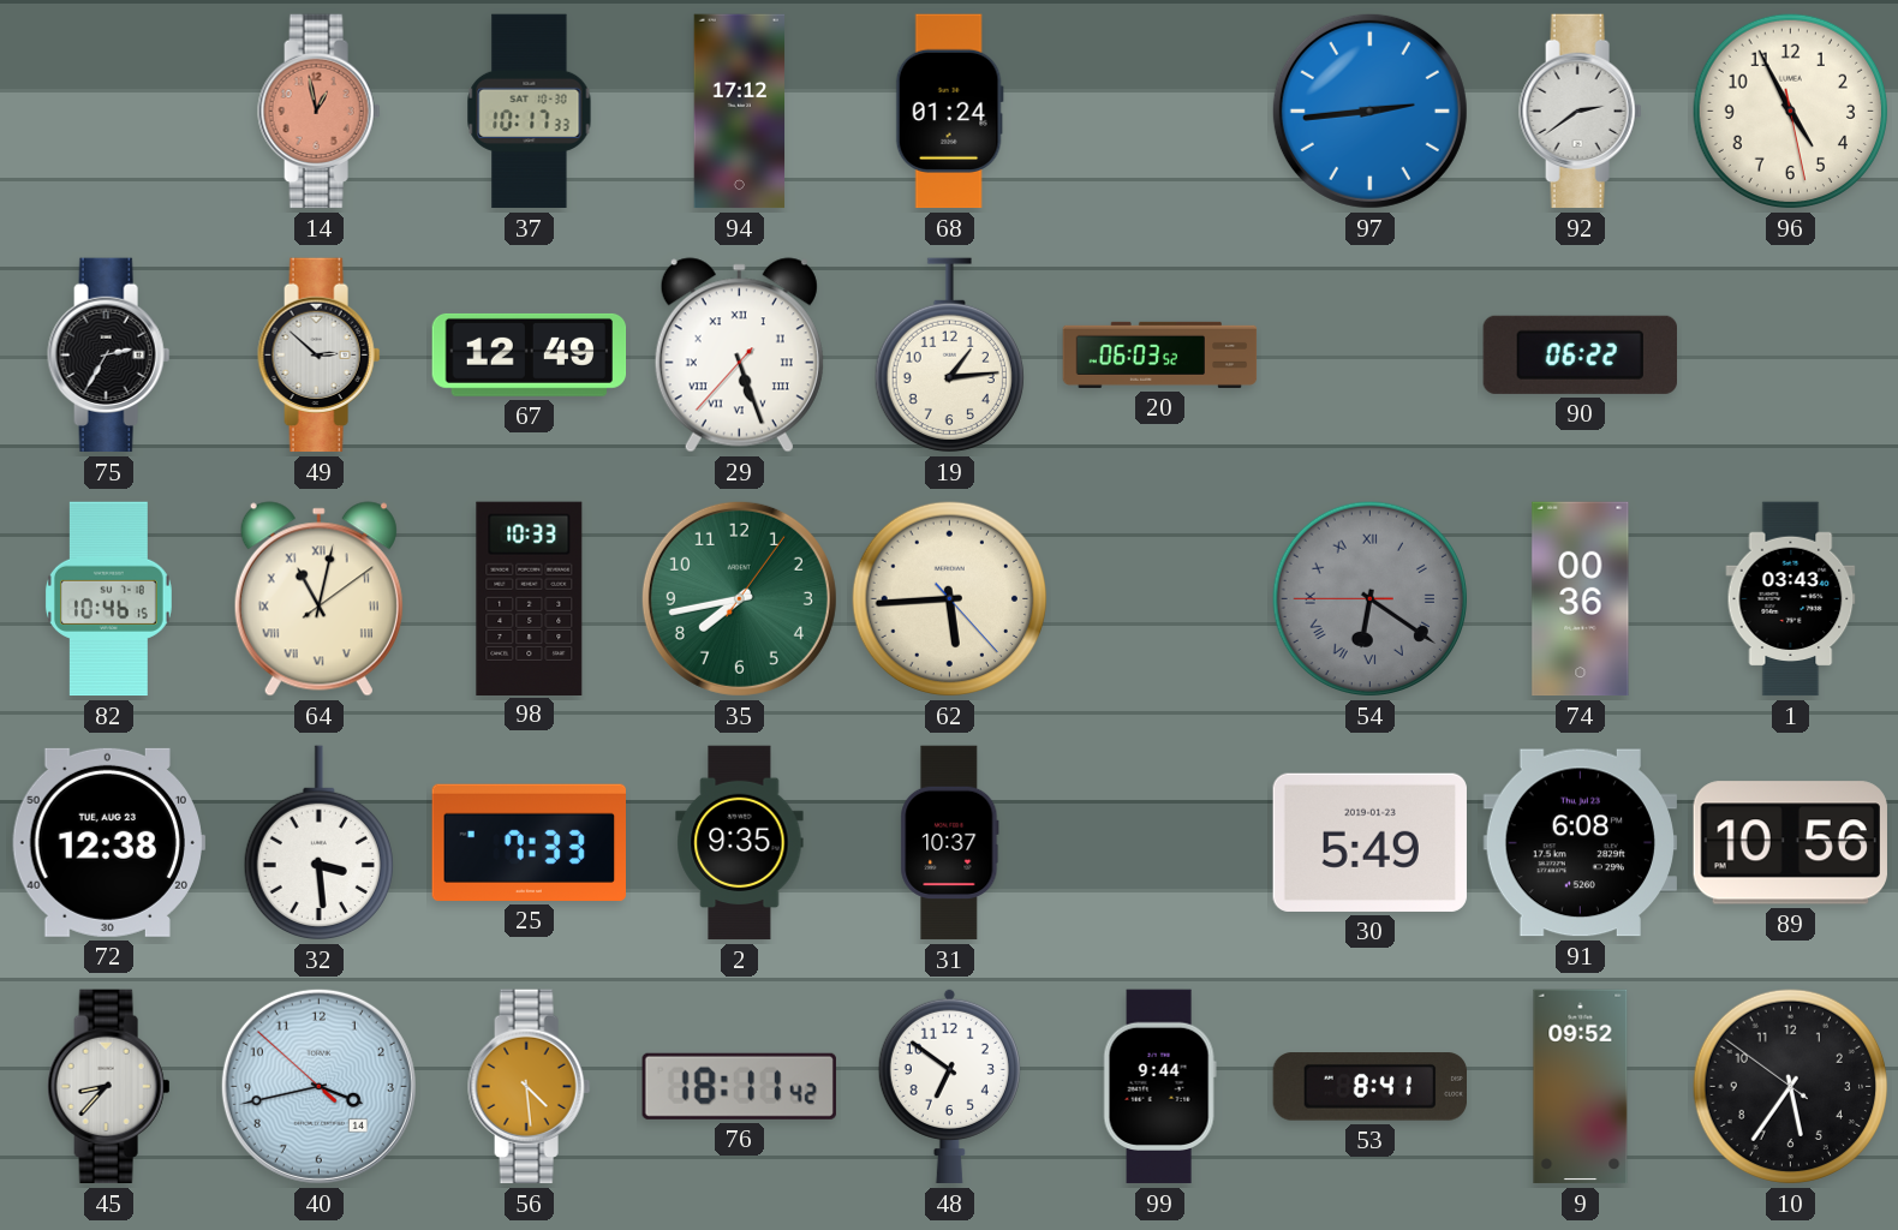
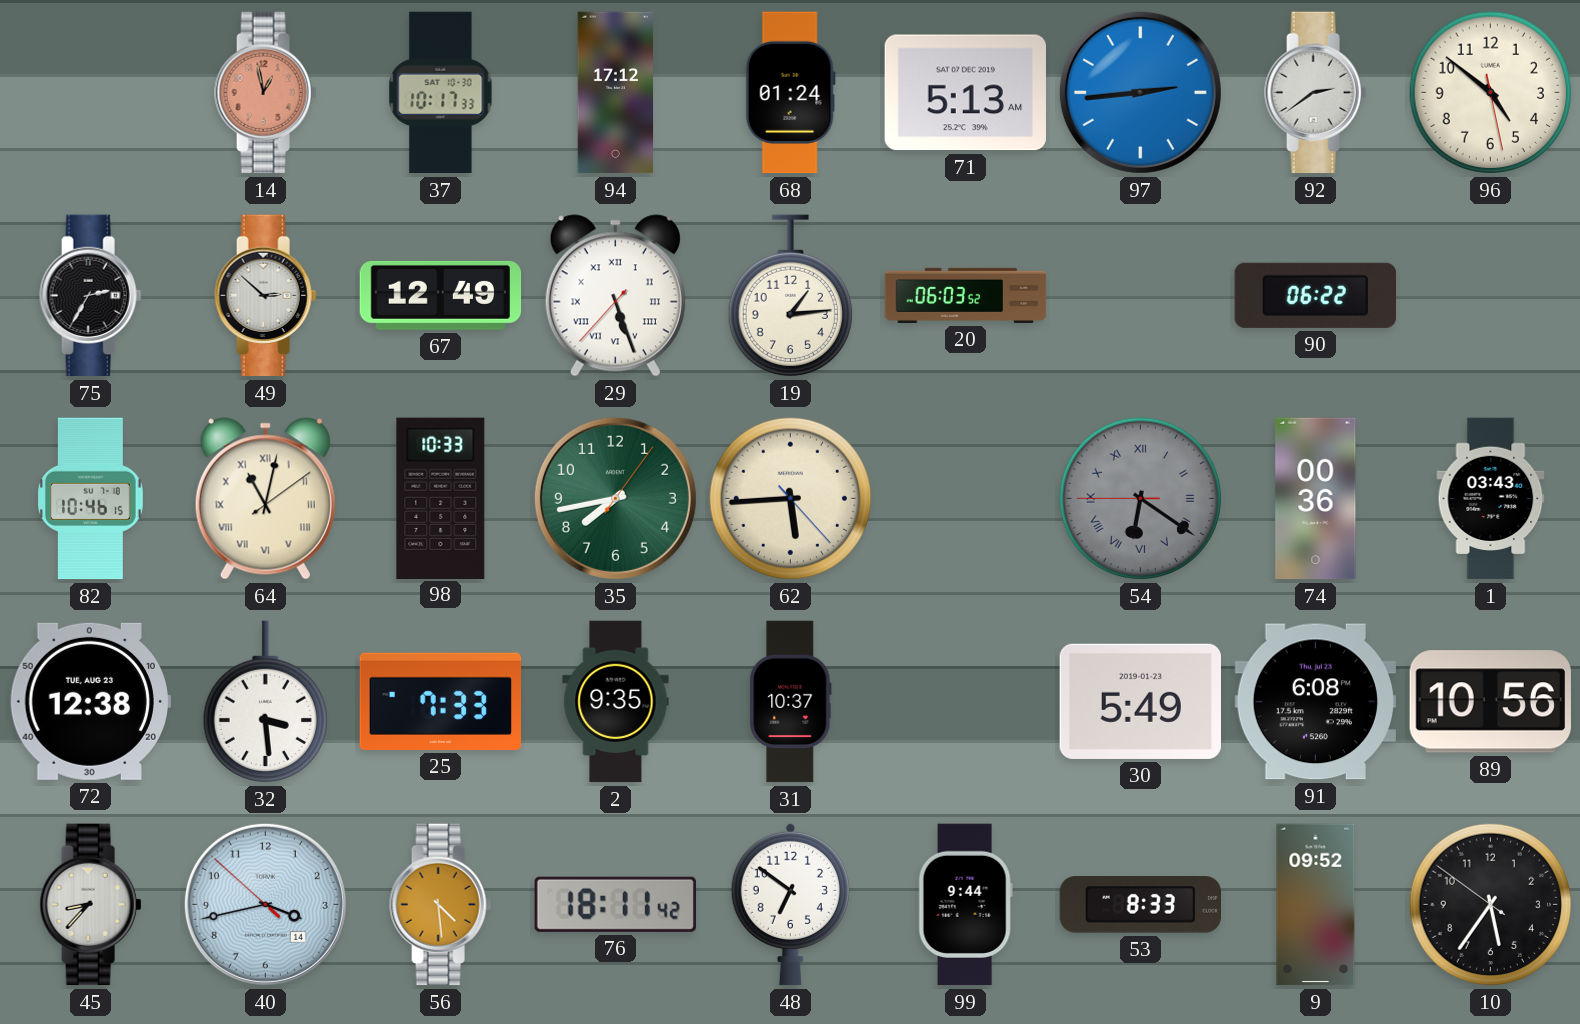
71: none -> 5:13
96: 4:55 -> 4:51
53: 8:41 -> 8:33
